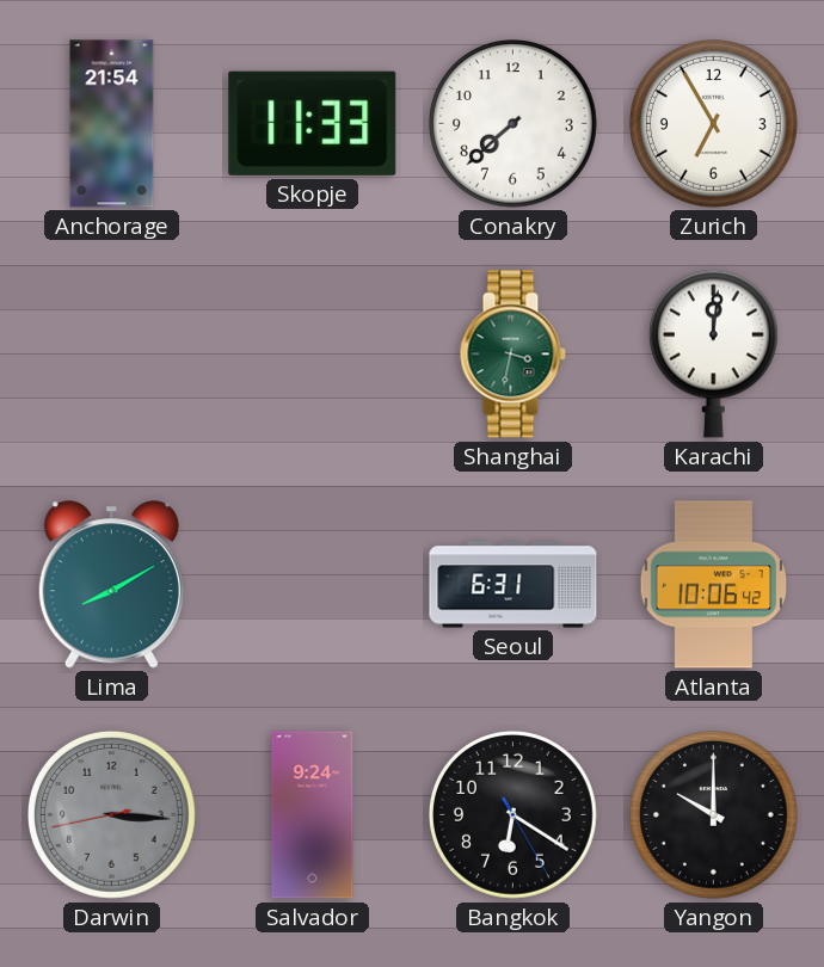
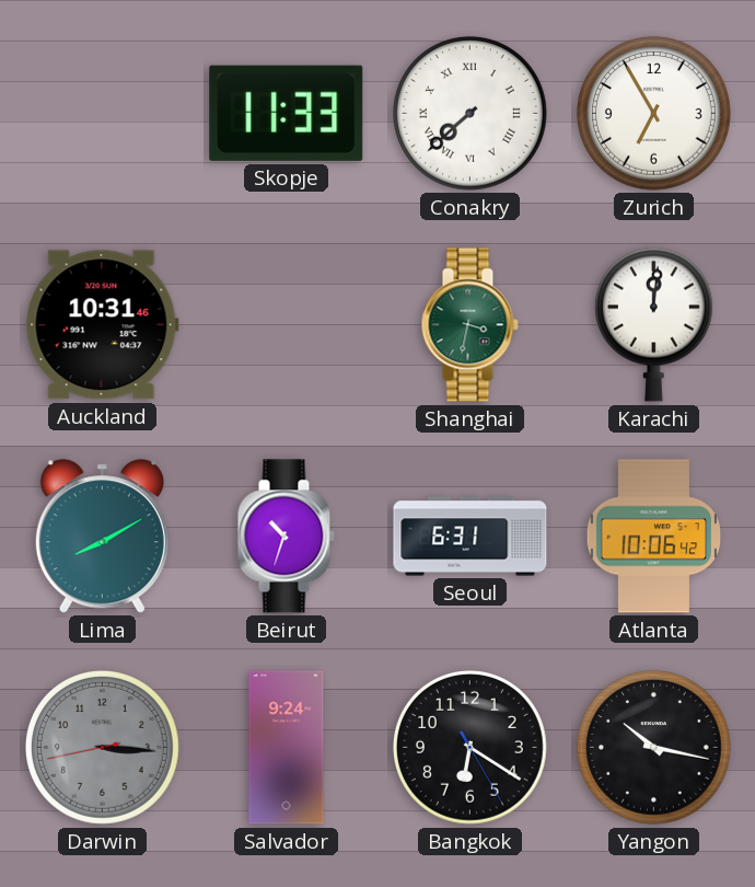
Anchorage: 21:54 -> none
Conakry numerals: Arabic -> Roman
Auckland: none -> 10:31
Beirut: none -> 10:33
Yangon: 10:00 -> 10:17
